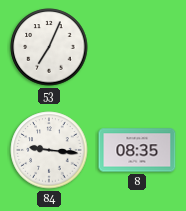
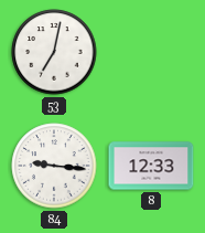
53: 7:04 -> 7:02
8: 08:35 -> 12:33
